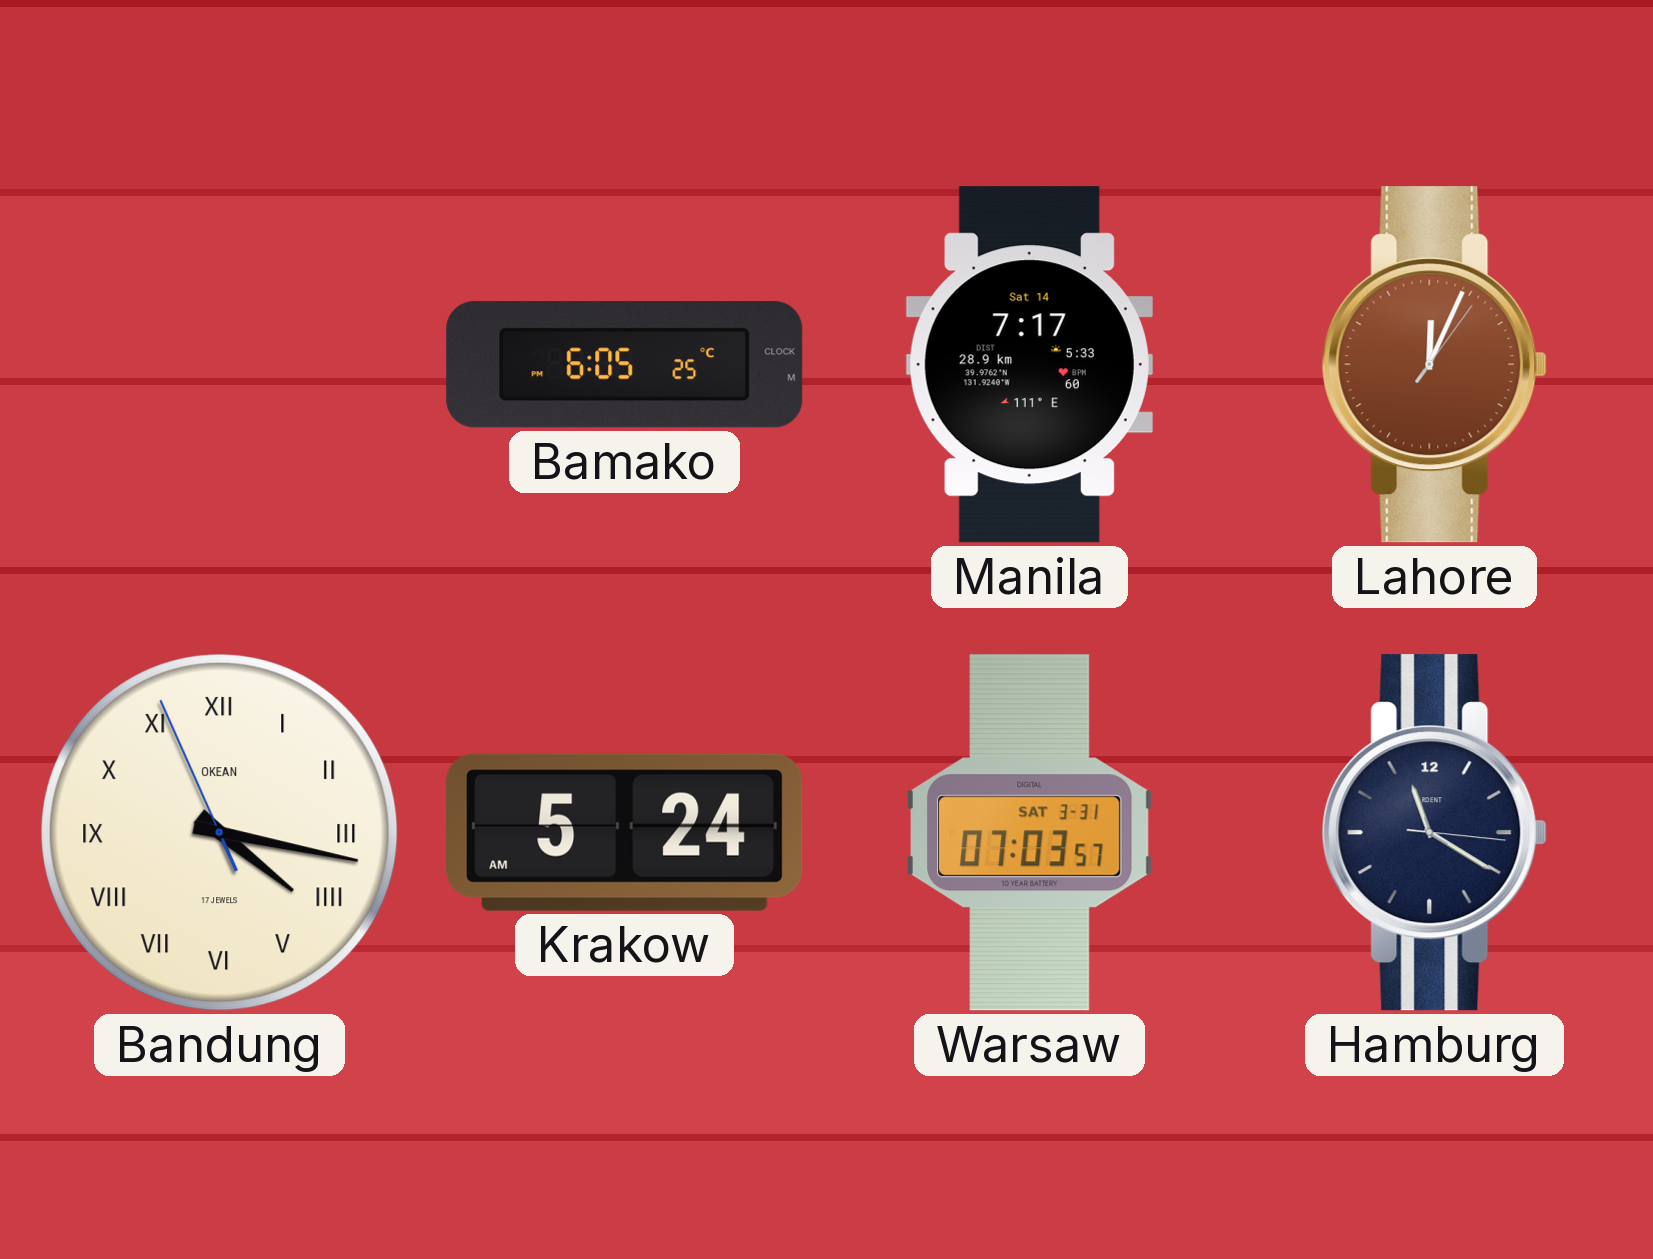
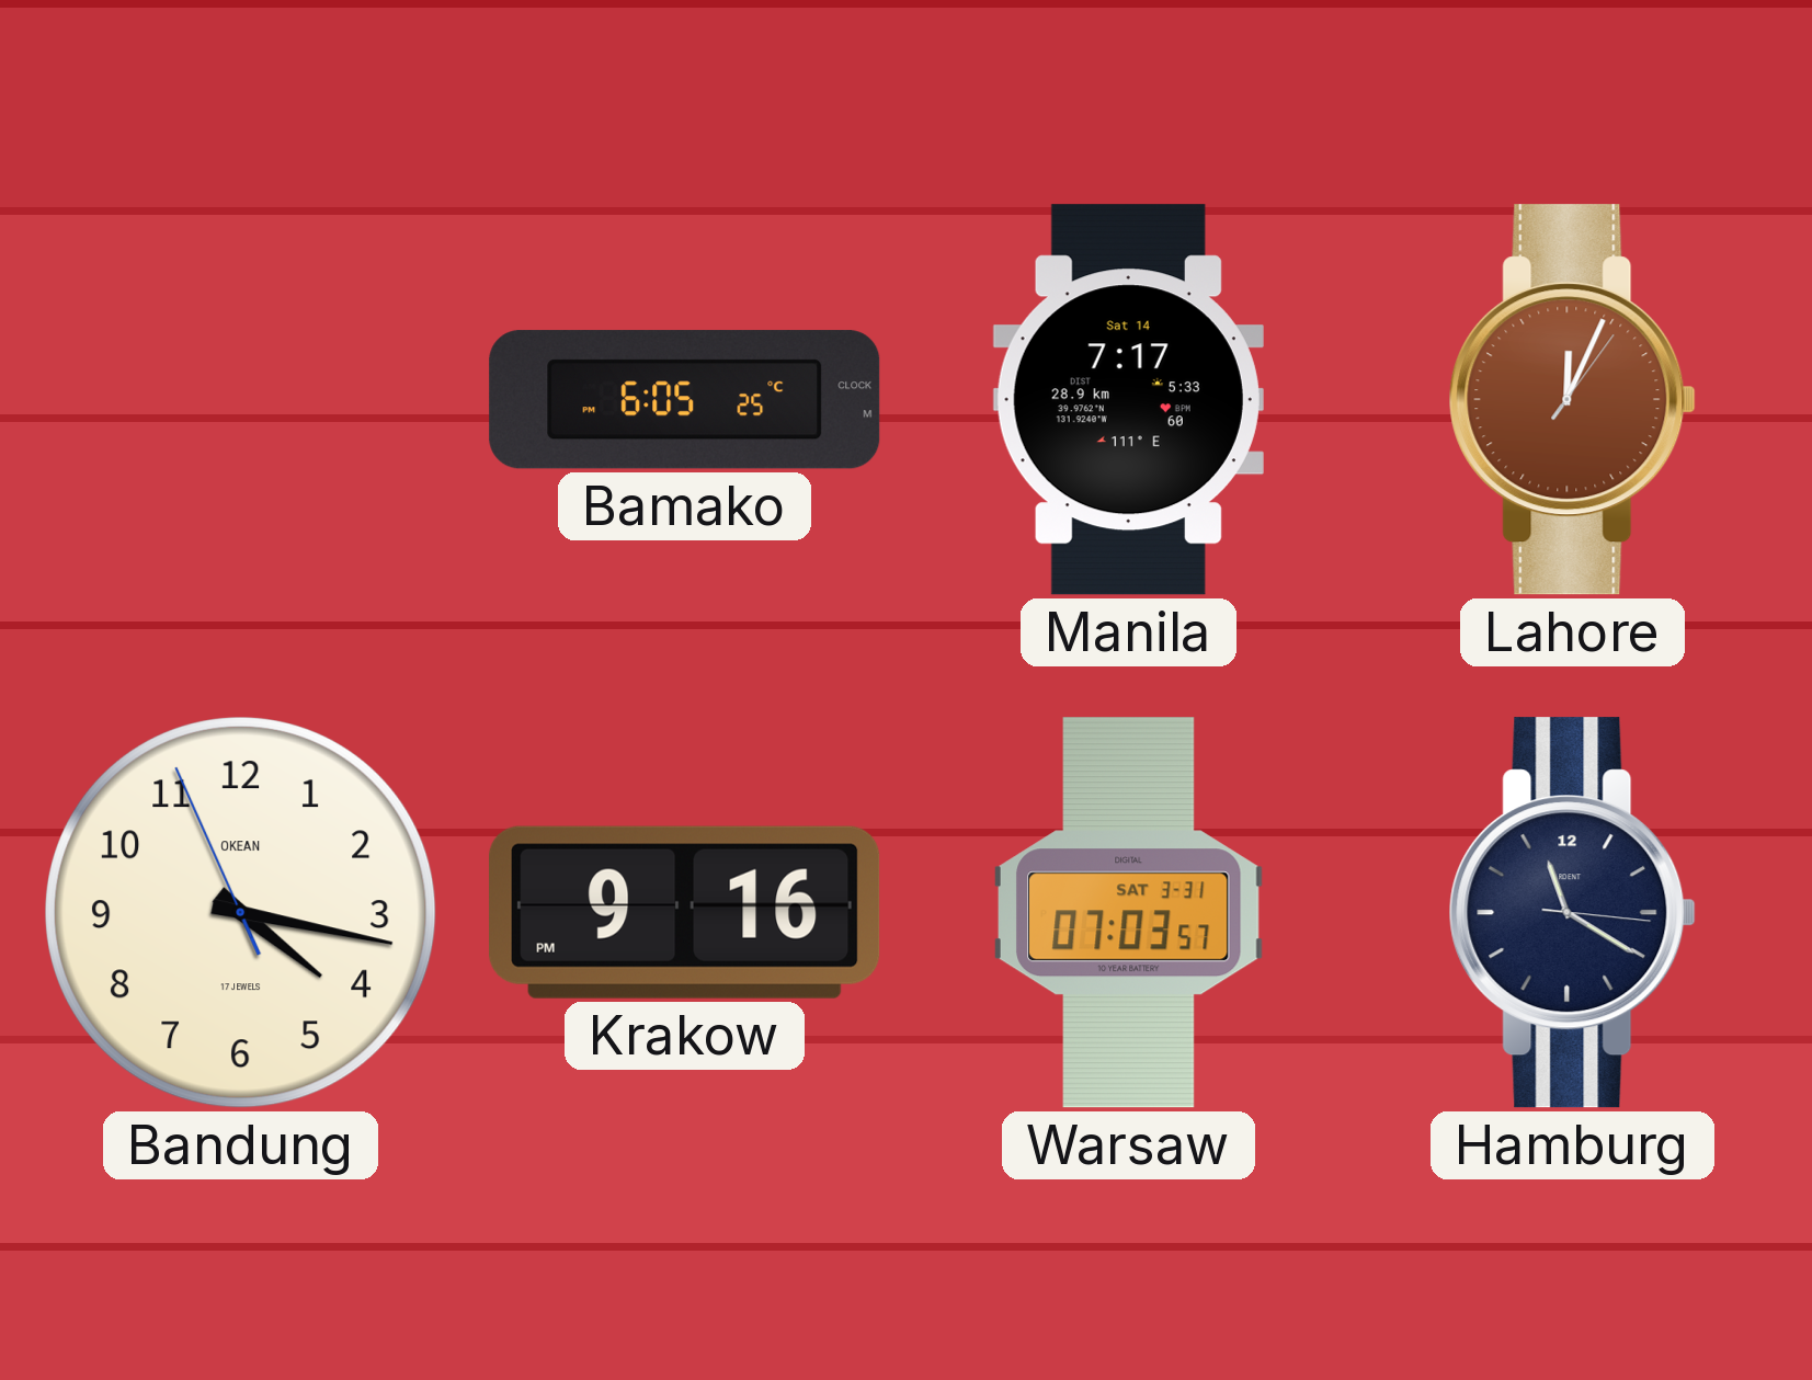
Bandung numerals: Roman -> Arabic
Krakow: 5:24 -> 9:16
